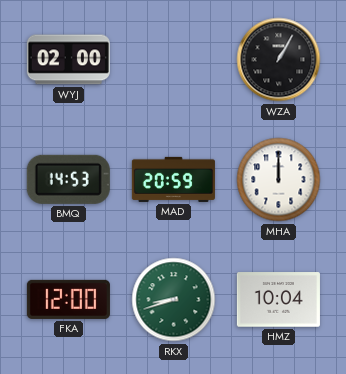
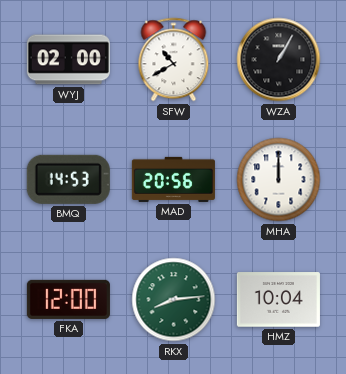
SFW: none -> 10:40
MAD: 20:59 -> 20:56
RKX: 8:42 -> 8:14
